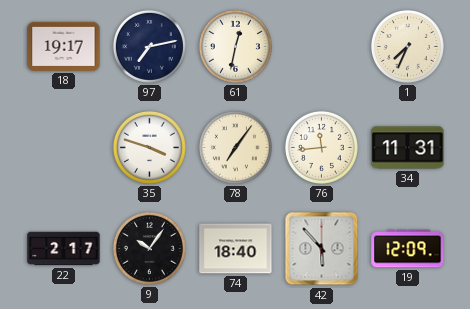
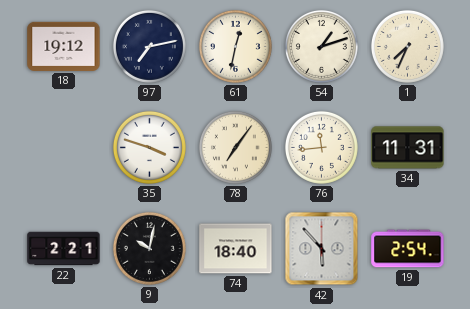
18: 19:17 -> 19:12
54: none -> 1:12
22: 2:17 -> 2:21
9: 10:06 -> 10:02
19: 12:09 -> 2:54
